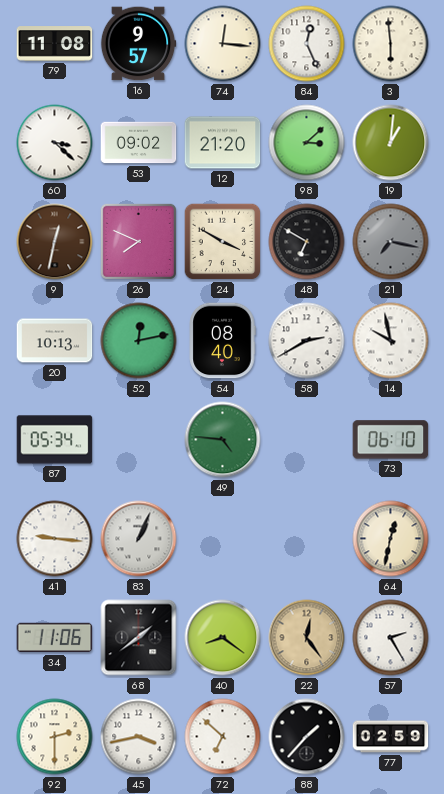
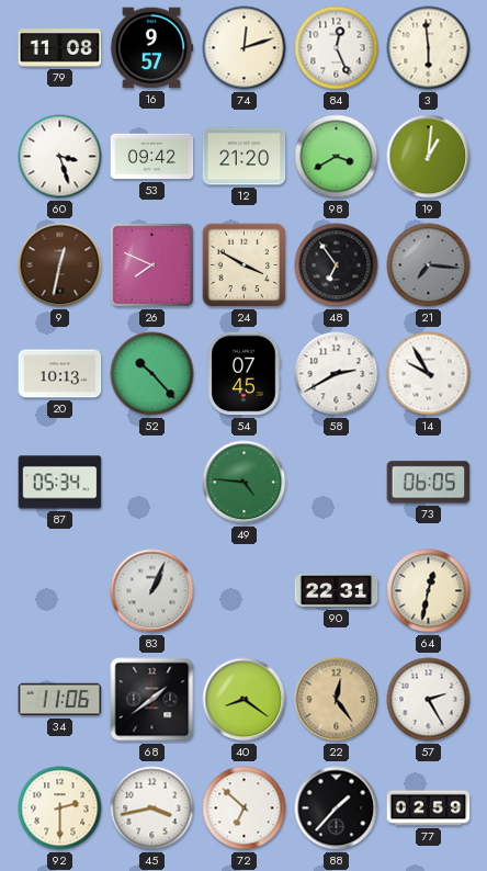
74: 12:16 -> 12:12
60: 3:22 -> 3:27
53: 09:02 -> 09:42
98: 3:08 -> 3:40
48: 6:50 -> 6:54
21: 7:17 -> 7:16
52: 12:13 -> 10:23
54: 08:40 -> 07:45
14: 9:58 -> 9:55
73: 06:10 -> 06:05
41: 9:16 -> none
90: none -> 22:31
